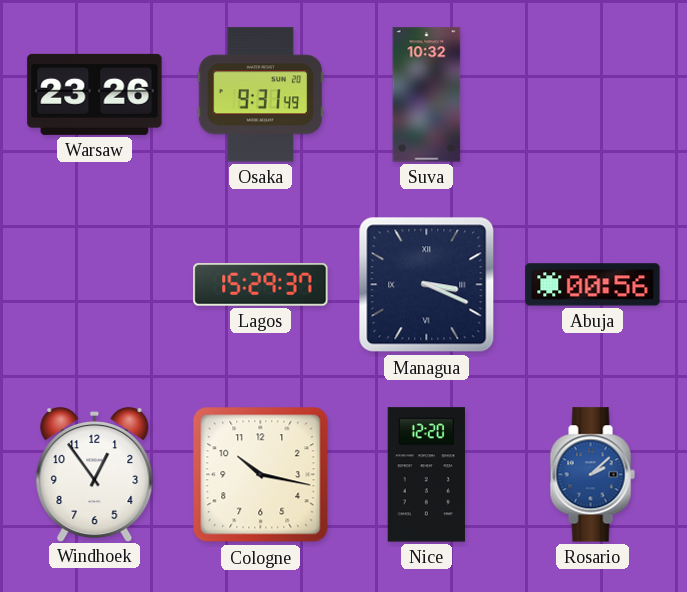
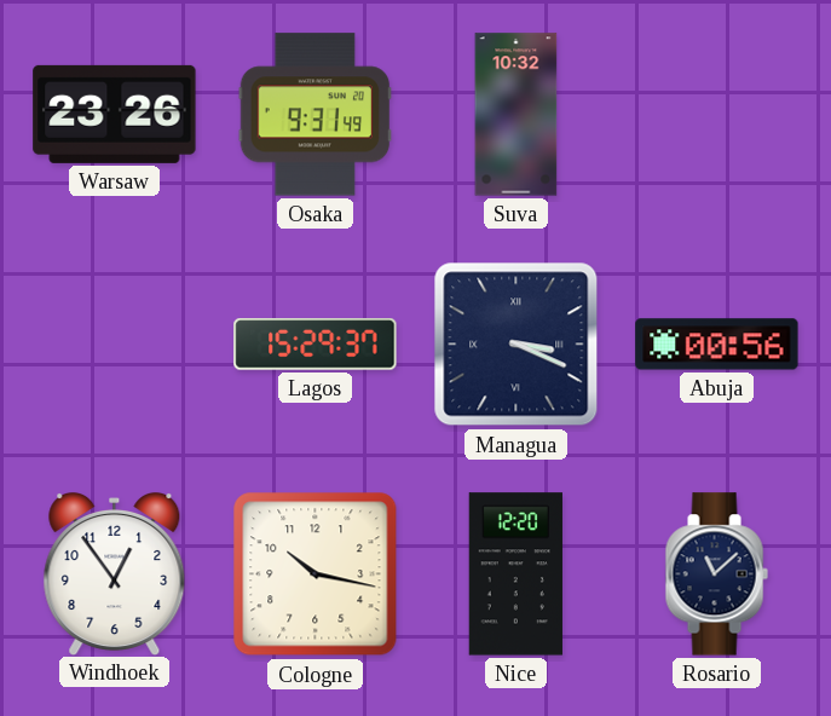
Rosario: 2:08 -> 11:08
Rosario dial: blue -> navy
